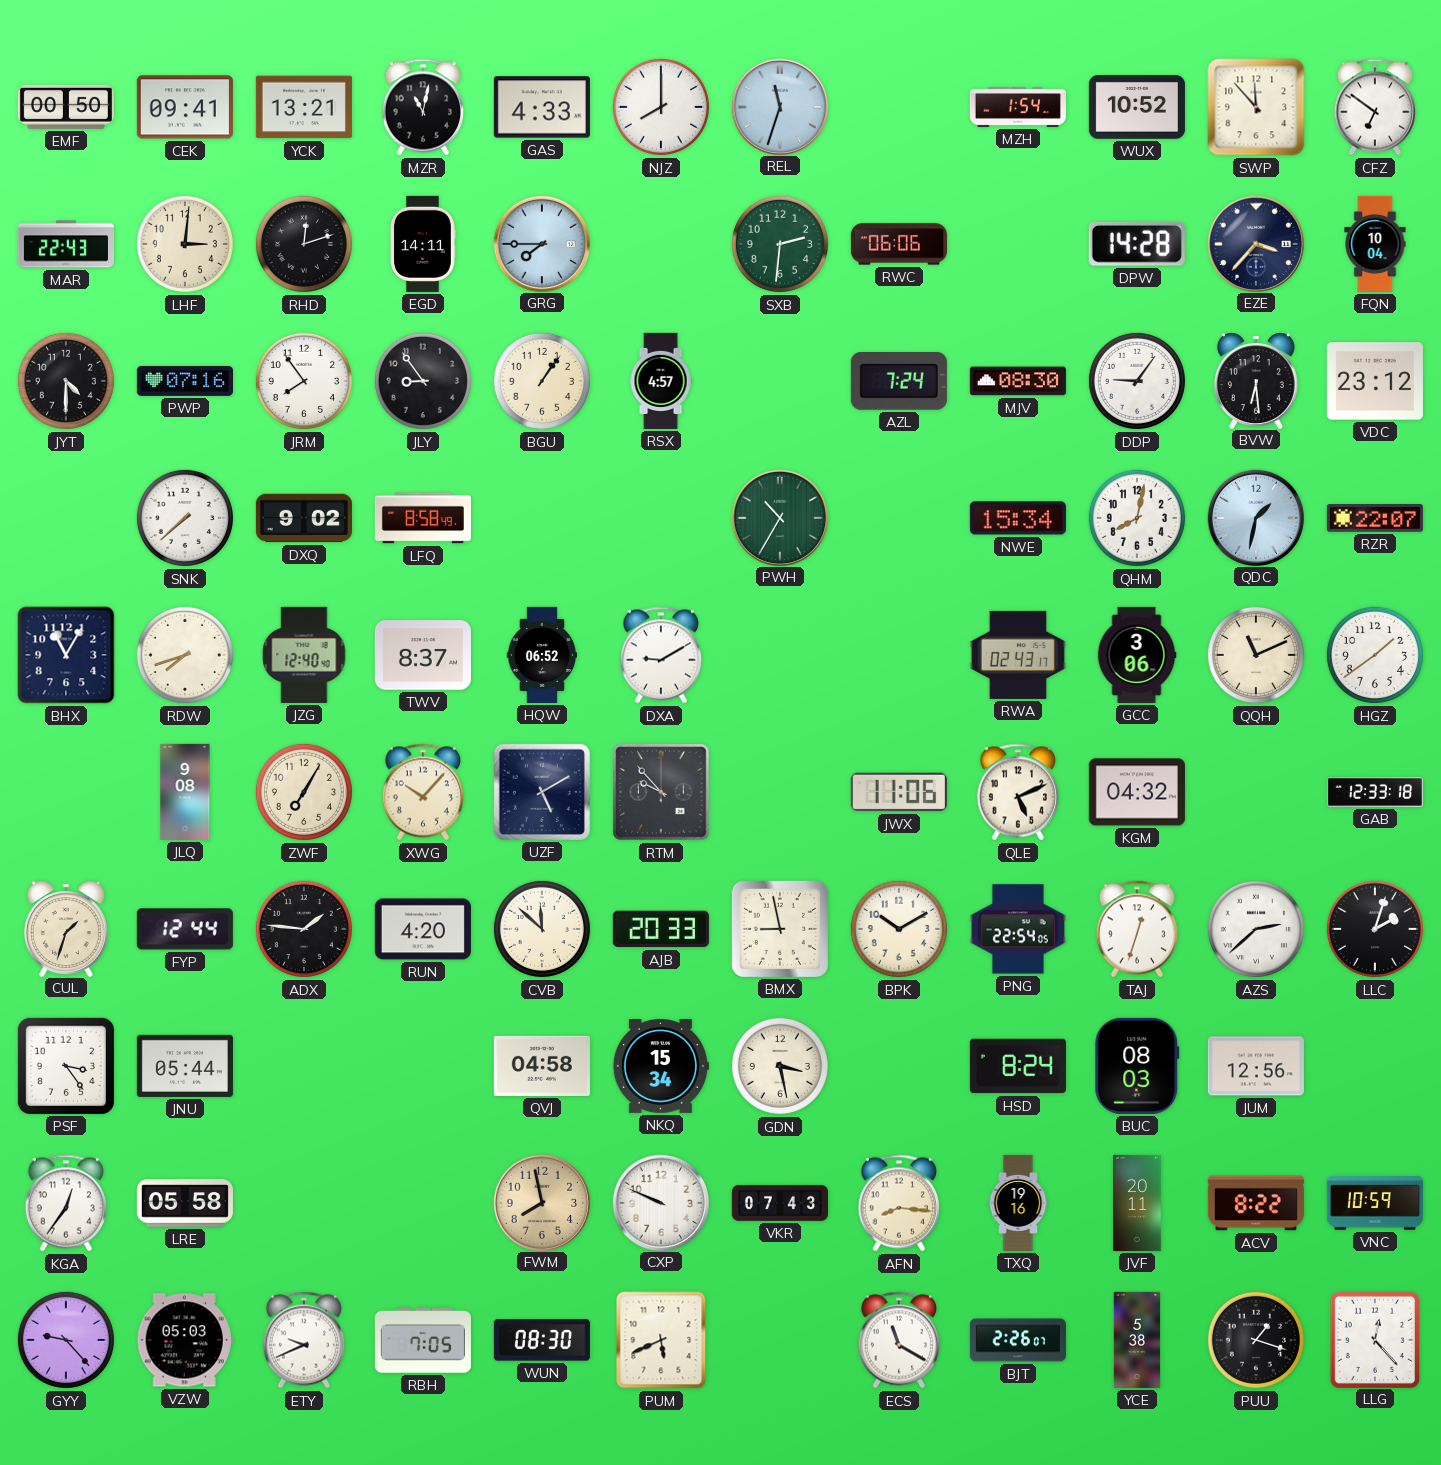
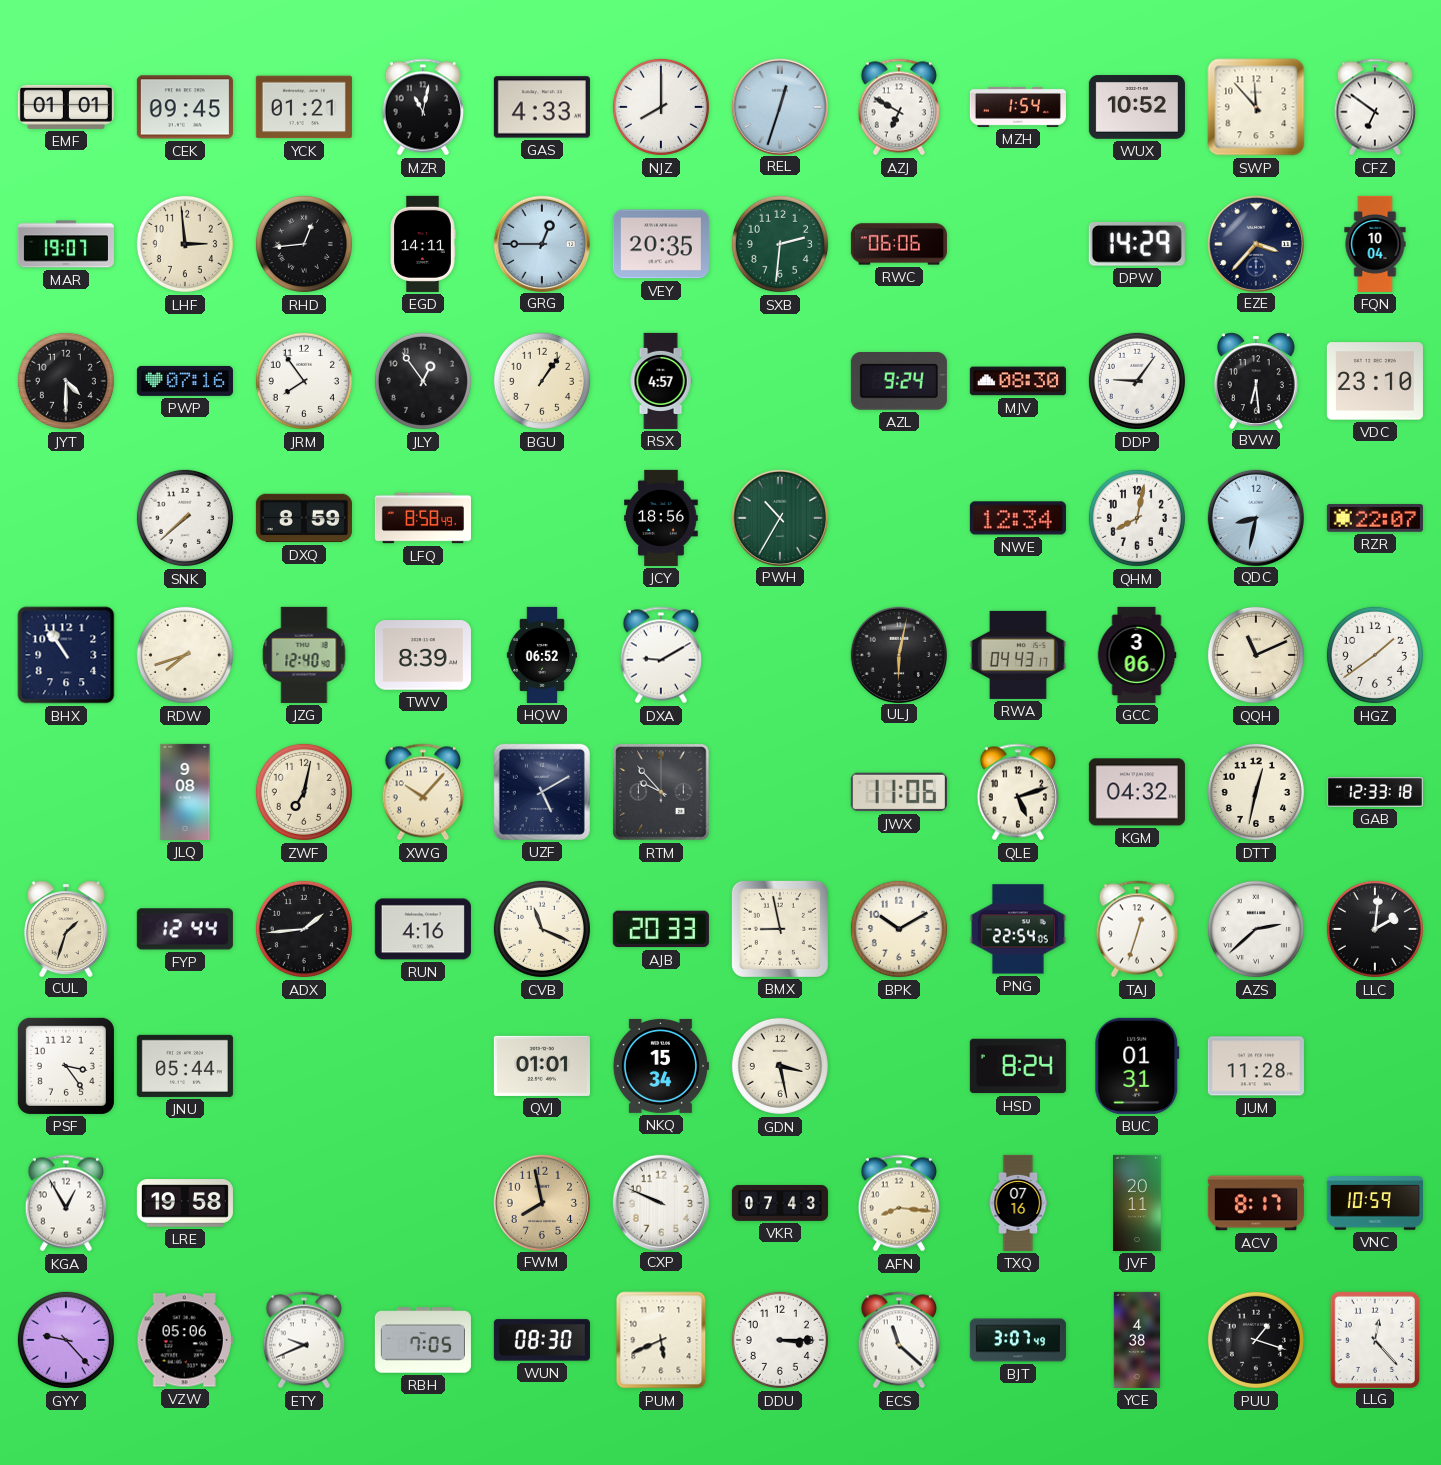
EMF: 00:50 -> 01:01
CEK: 09:41 -> 09:45
YCK: 13:21 -> 01:21
REL: 11:33 -> 12:33
AZJ: none -> 6:50
MAR: 22:43 -> 19:07
LHF: 3:01 -> 2:59
RHD: 12:12 -> 12:44
GRG: 7:45 -> 12:45
VEY: none -> 20:35
DPW: 14:28 -> 14:29
JLY: 8:54 -> 12:54
AZL: 7:24 -> 9:24
VDC: 23:12 -> 23:10
DXQ: 9:02 -> 8:59
JCY: none -> 18:56
NWE: 15:34 -> 12:34
QDC: 1:32 -> 8:32
BHX: 11:05 -> 10:54
TWV: 8:37 -> 8:39
ULJ: none -> 6:02
RWA: 02:43 -> 04:43
ZWF: 7:05 -> 7:02
QLE: 5:11 -> 5:12
DTT: none -> 12:32
ADX: 1:46 -> 1:44
RUN: 4:20 -> 4:16
CVB: 11:52 -> 11:19
LLC: 2:03 -> 2:01
QVJ: 04:58 -> 01:01
BUC: 08:03 -> 01:31
JUM: 12:56 -> 11:28
KGA: 12:36 -> 12:55
LRE: 05:58 -> 19:58
TXQ: 19:16 -> 07:16
ACV: 8:22 -> 8:17
VZW: 05:03 -> 05:06
DDU: none -> 3:15
ECS: 11:20 -> 11:22
BJT: 2:26 -> 3:07
YCE: 5:38 -> 4:38
